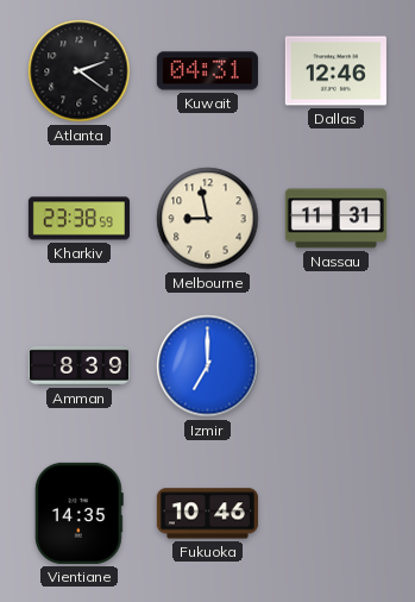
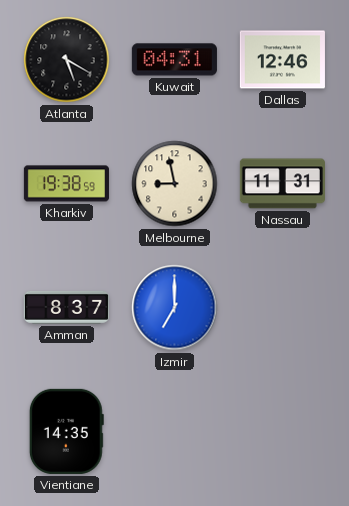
Atlanta: 2:21 -> 5:20
Kharkiv: 23:38 -> 19:38
Amman: 8:39 -> 8:37
Fukuoka: 10:46 -> none
